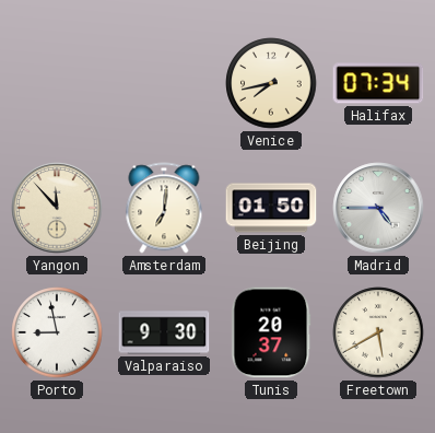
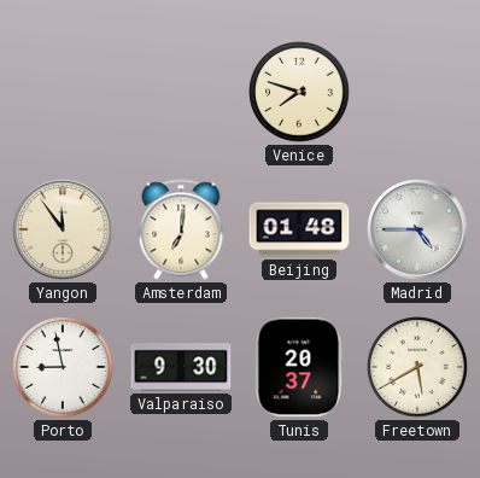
Venice: 7:43 -> 7:48
Halifax: 07:34 -> none
Yangon: 11:53 -> 11:54
Beijing: 01:50 -> 01:48
